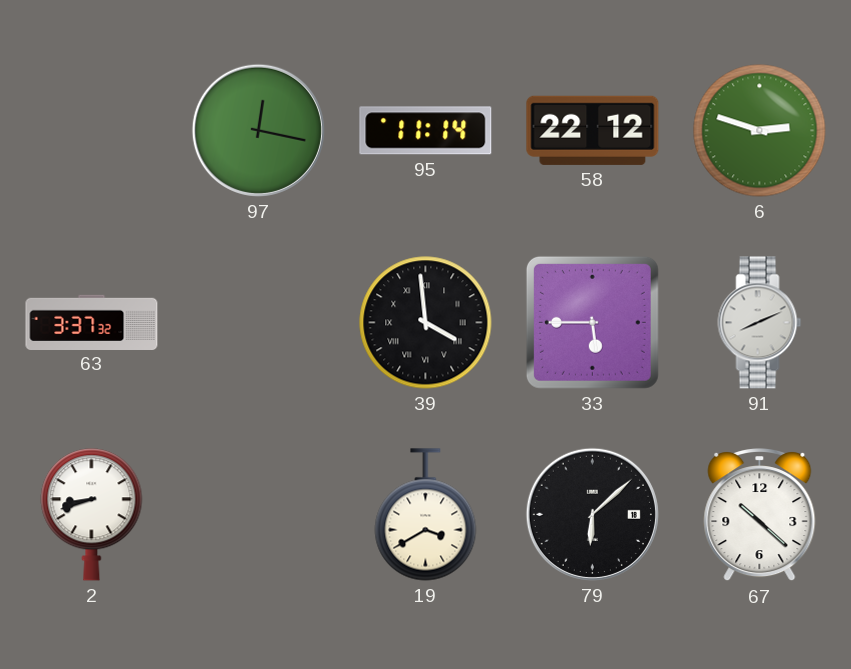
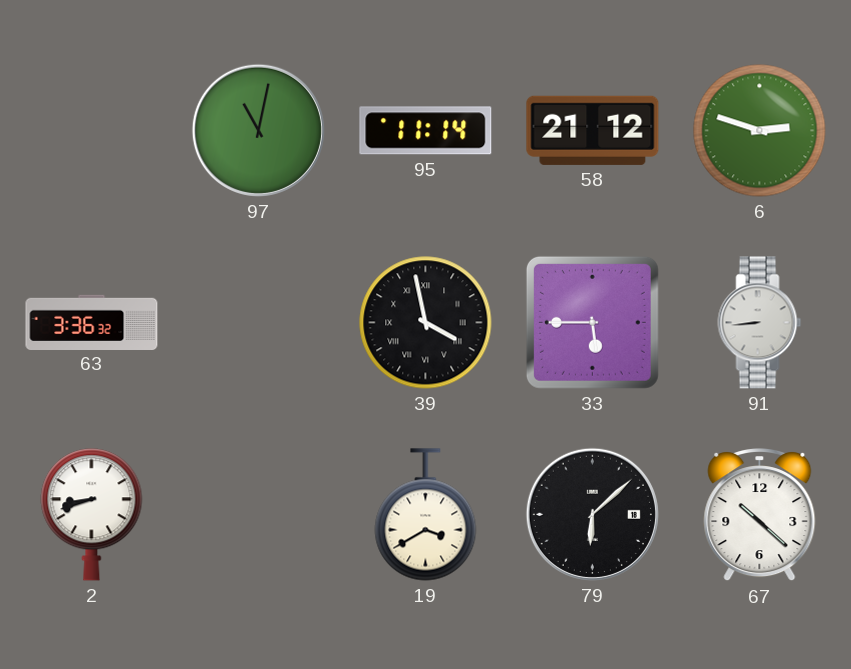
97: 12:17 -> 11:02
58: 22:12 -> 21:12
63: 3:37 -> 3:36
39: 3:59 -> 3:58
91: 8:11 -> 8:44
